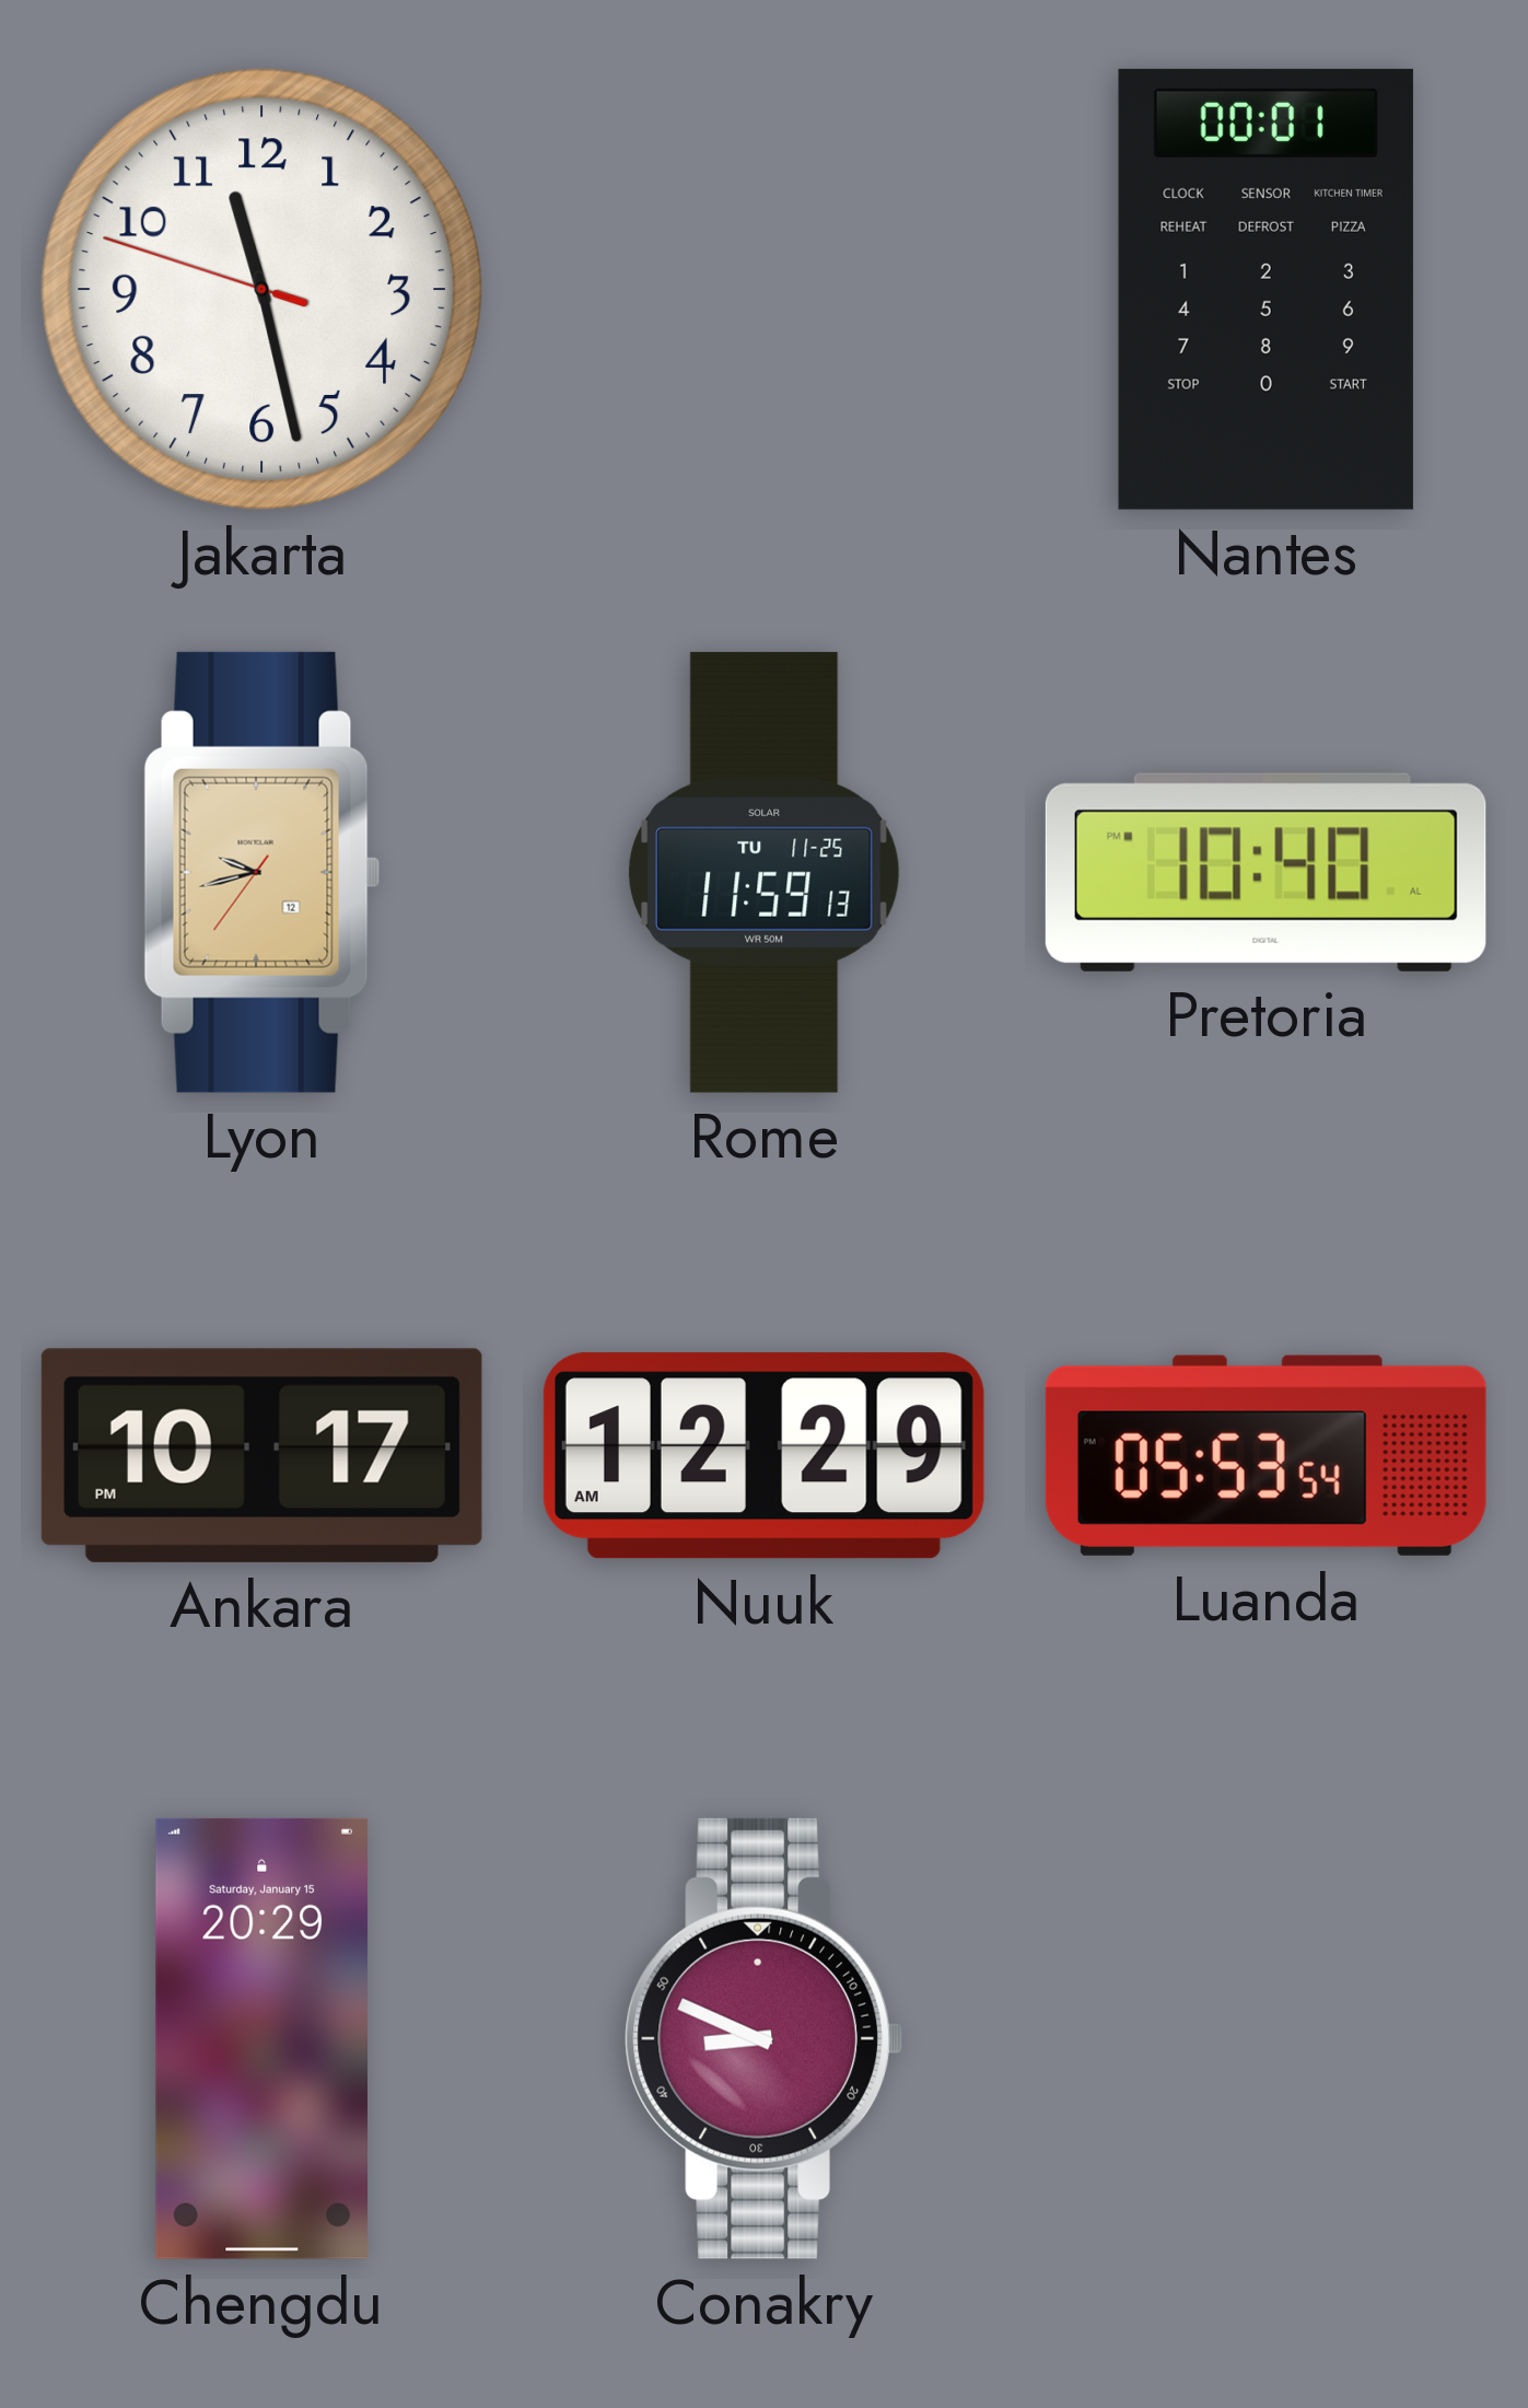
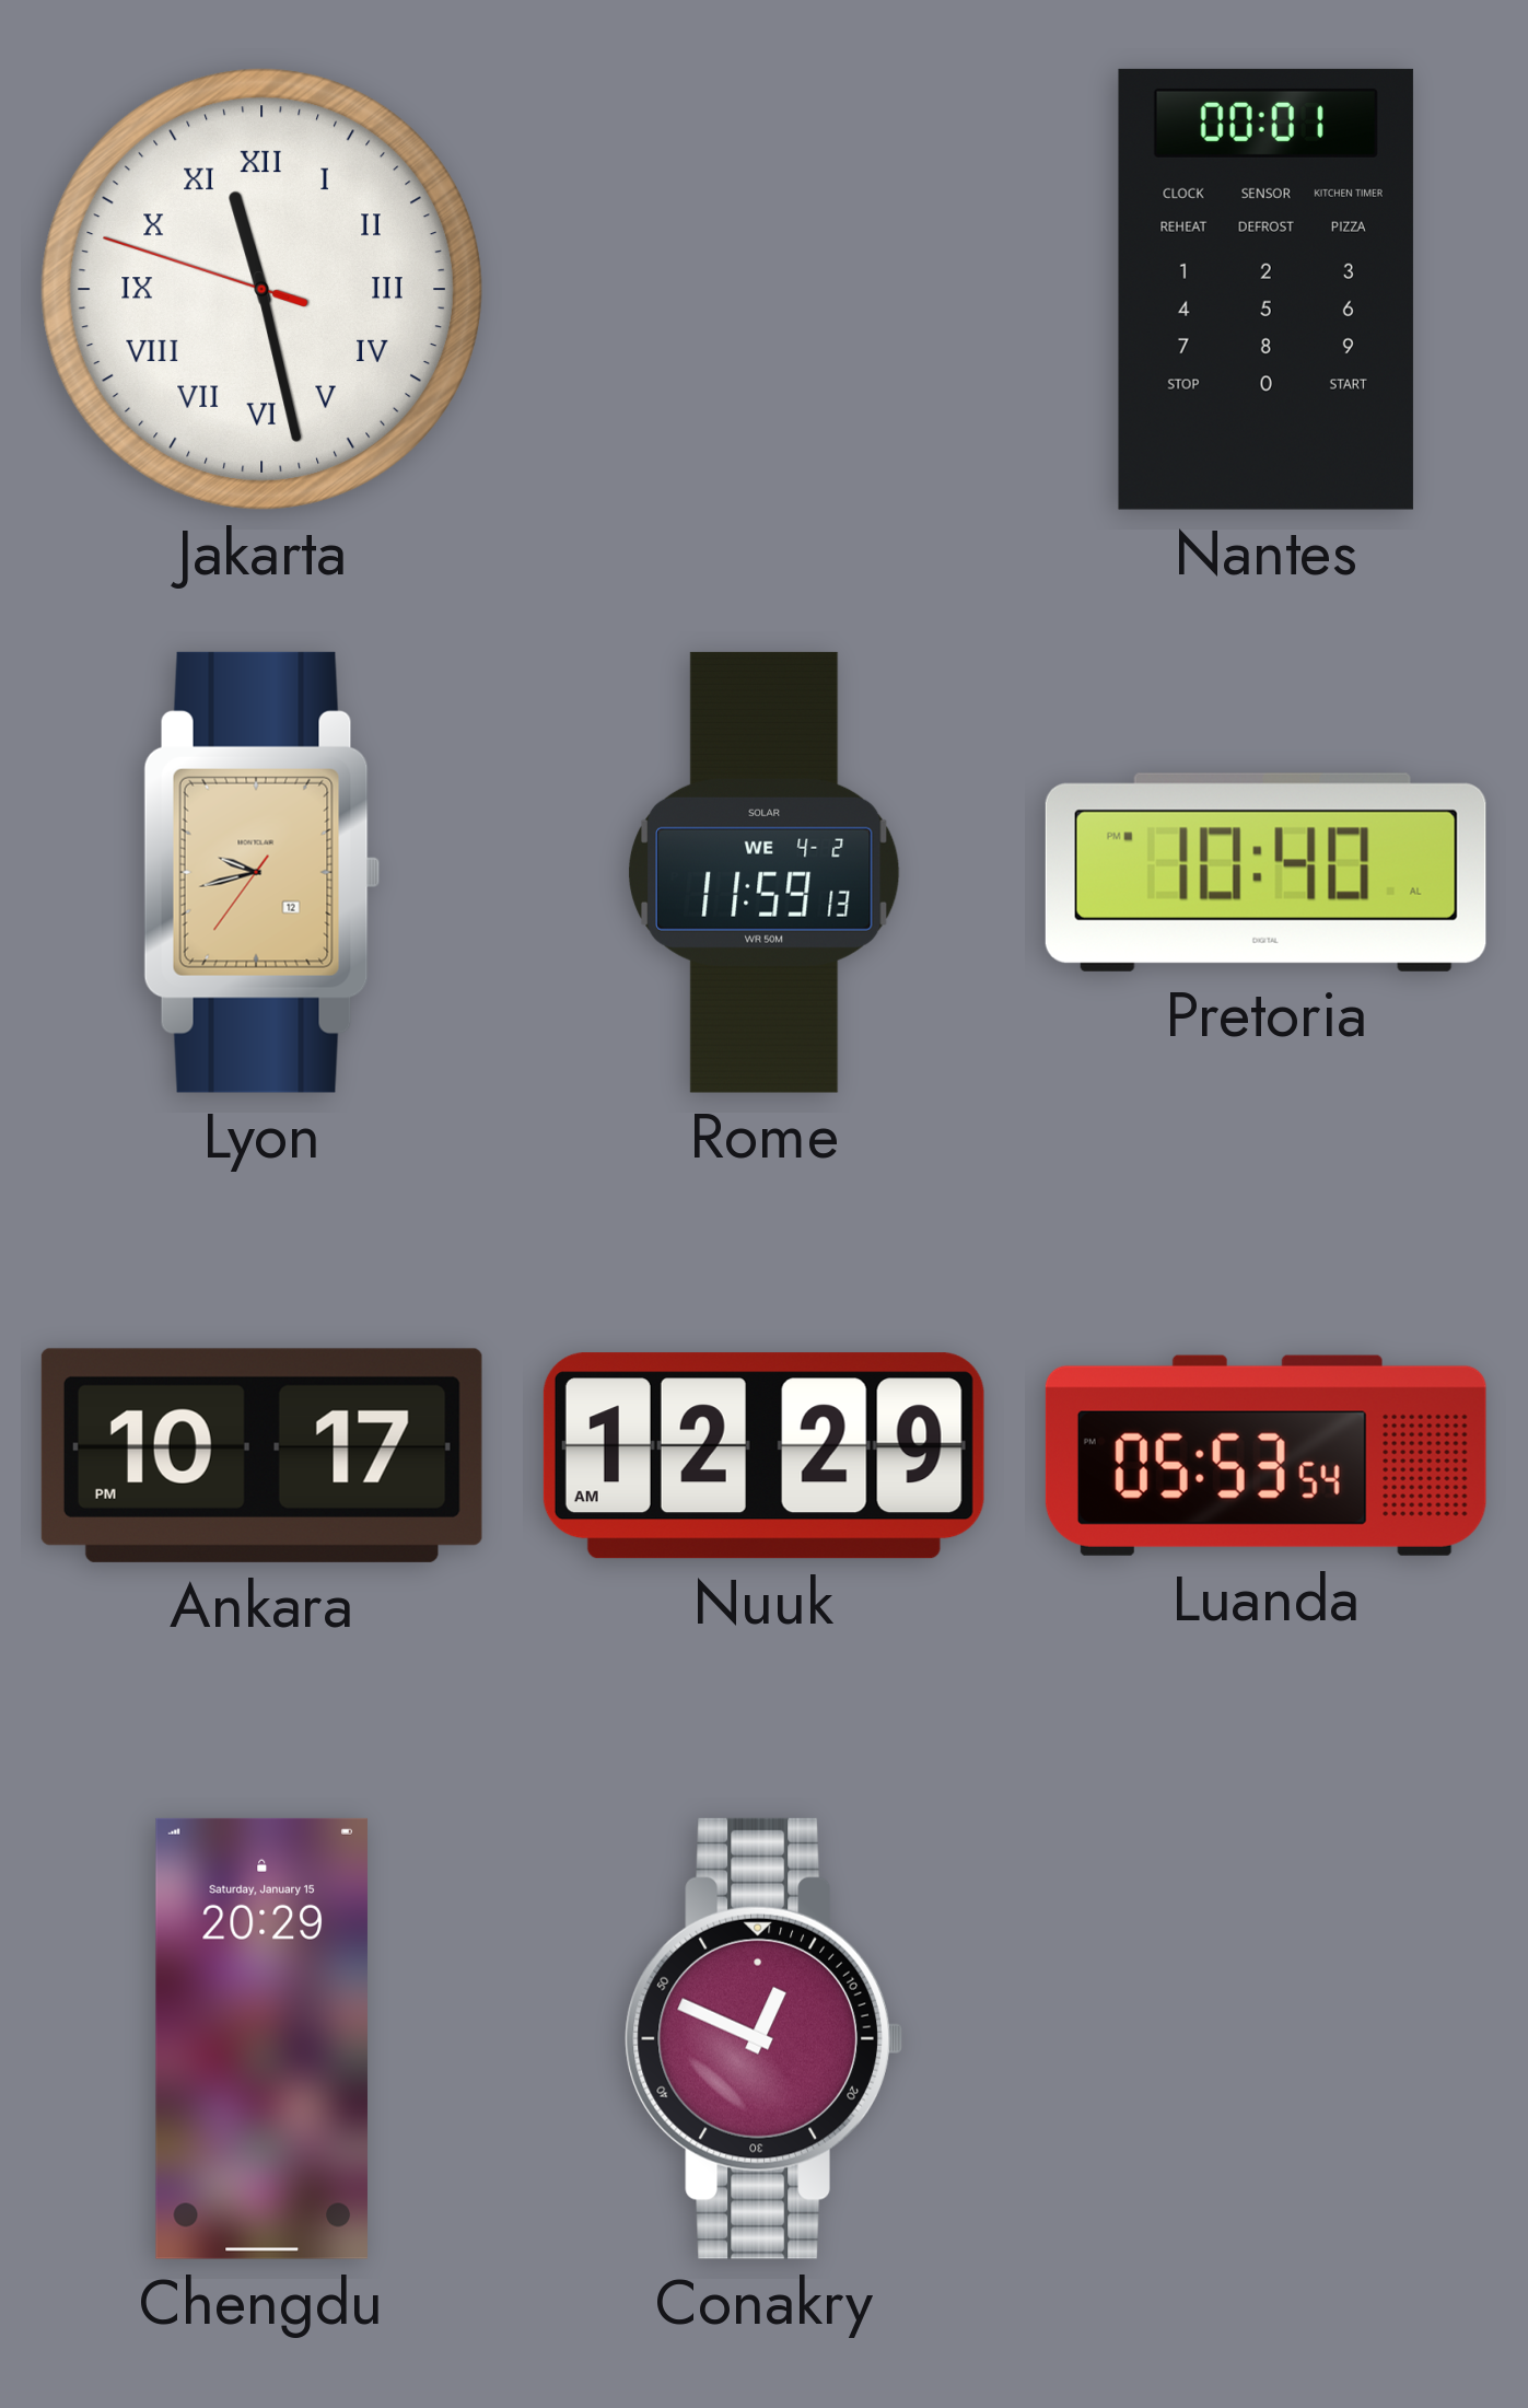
Jakarta numerals: Arabic -> Roman
Rome date: TU 11-25 -> WE 4-2
Conakry: 8:49 -> 12:49
